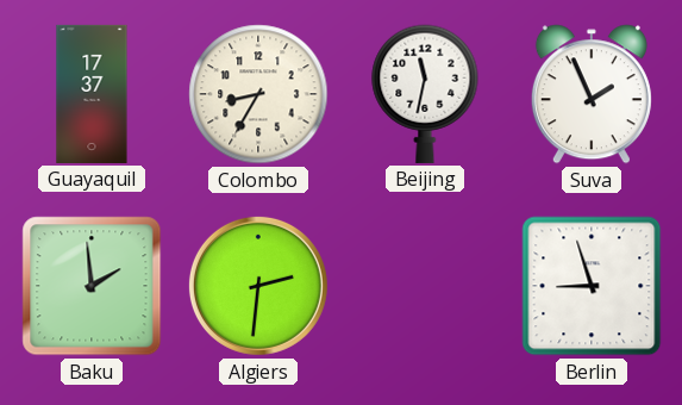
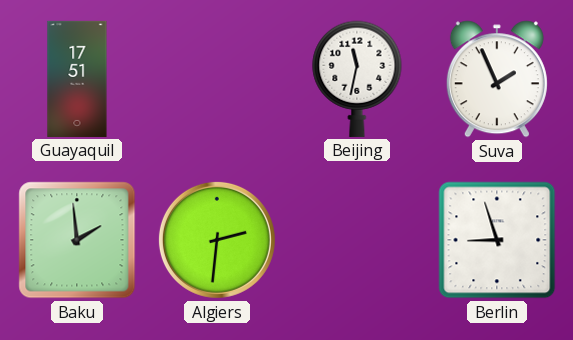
Guayaquil: 17:37 -> 17:51
Colombo: 8:35 -> none
